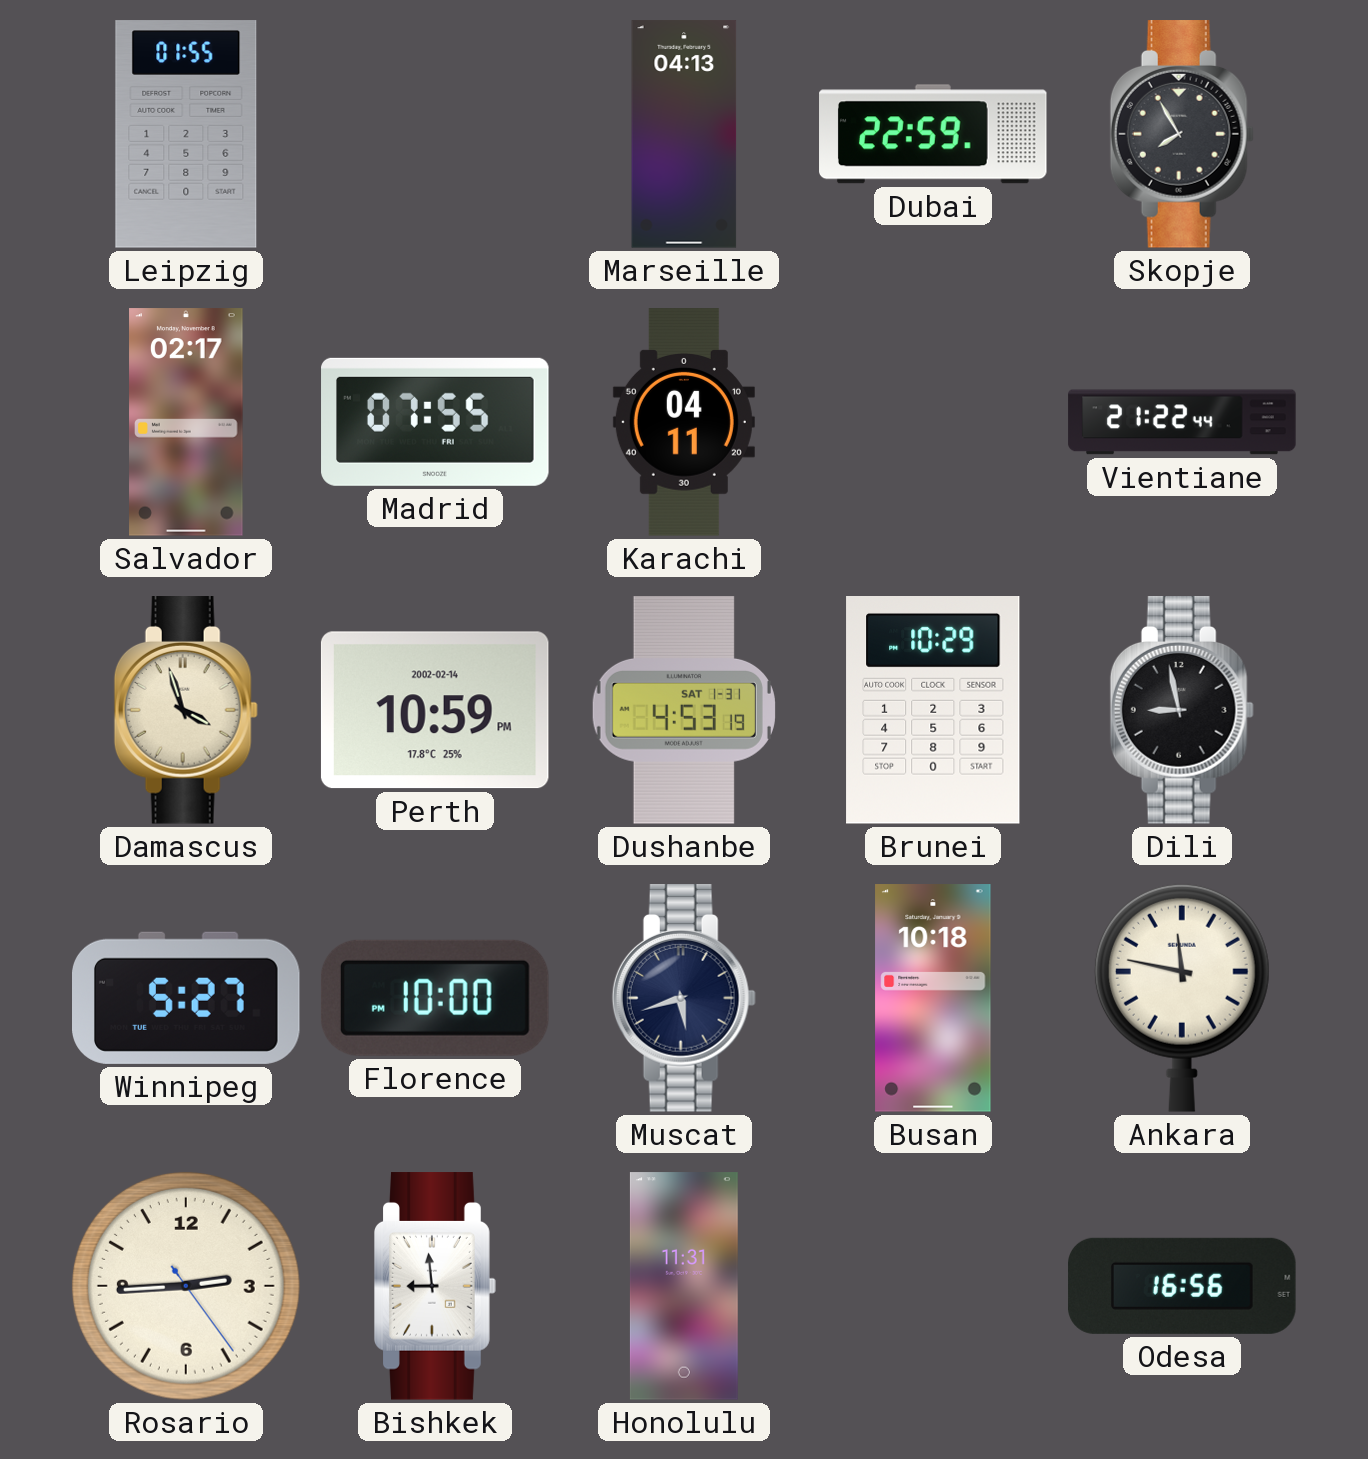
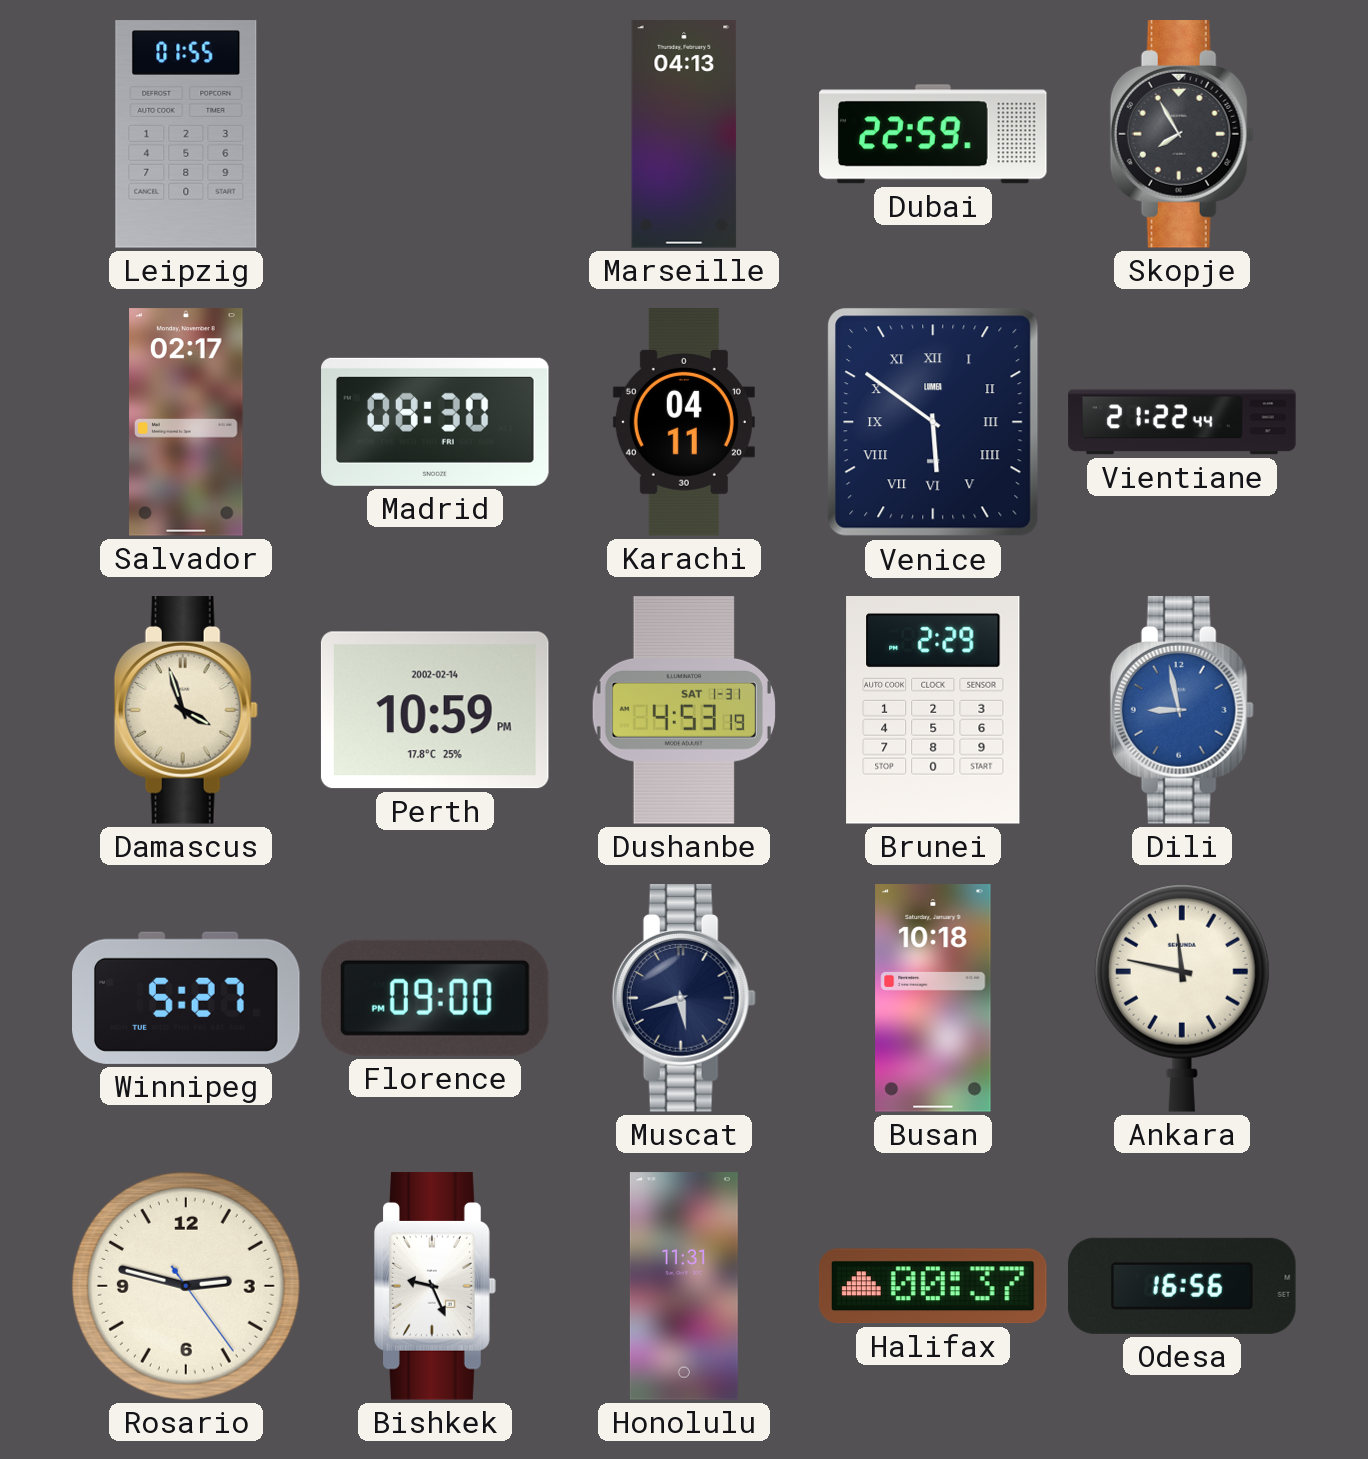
Madrid: 07:55 -> 08:30
Venice: none -> 5:51
Brunei: 10:29 -> 2:29
Dili dial: black -> blue
Florence: 10:00 -> 09:00
Rosario: 2:44 -> 2:47
Bishkek: 8:59 -> 9:26
Halifax: none -> 00:37
